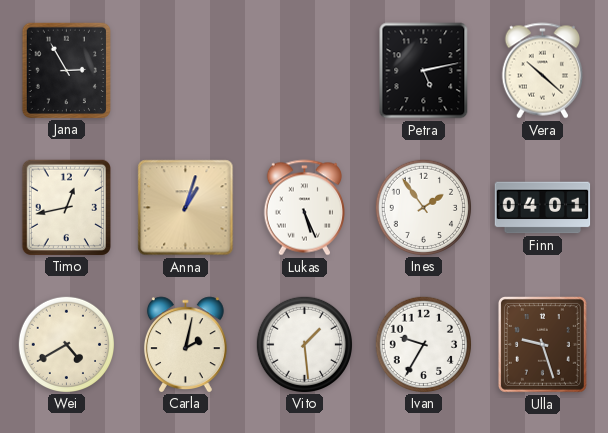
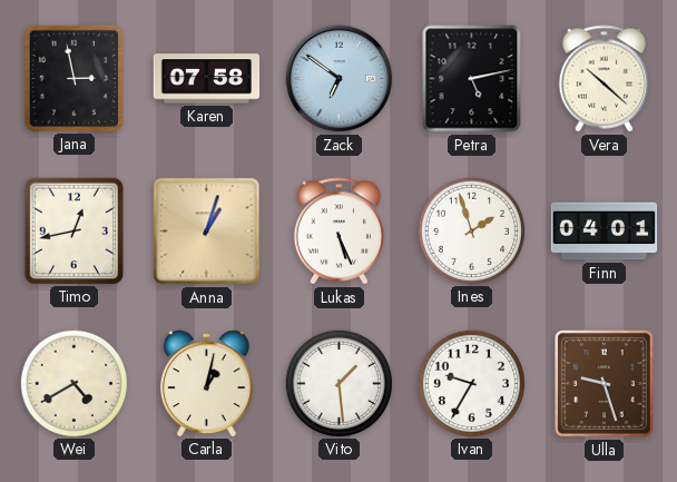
Jana: 2:55 -> 2:58
Karen: none -> 07:58
Zack: none -> 6:51
Ines: 1:54 -> 1:57
Carla: 2:02 -> 1:02
